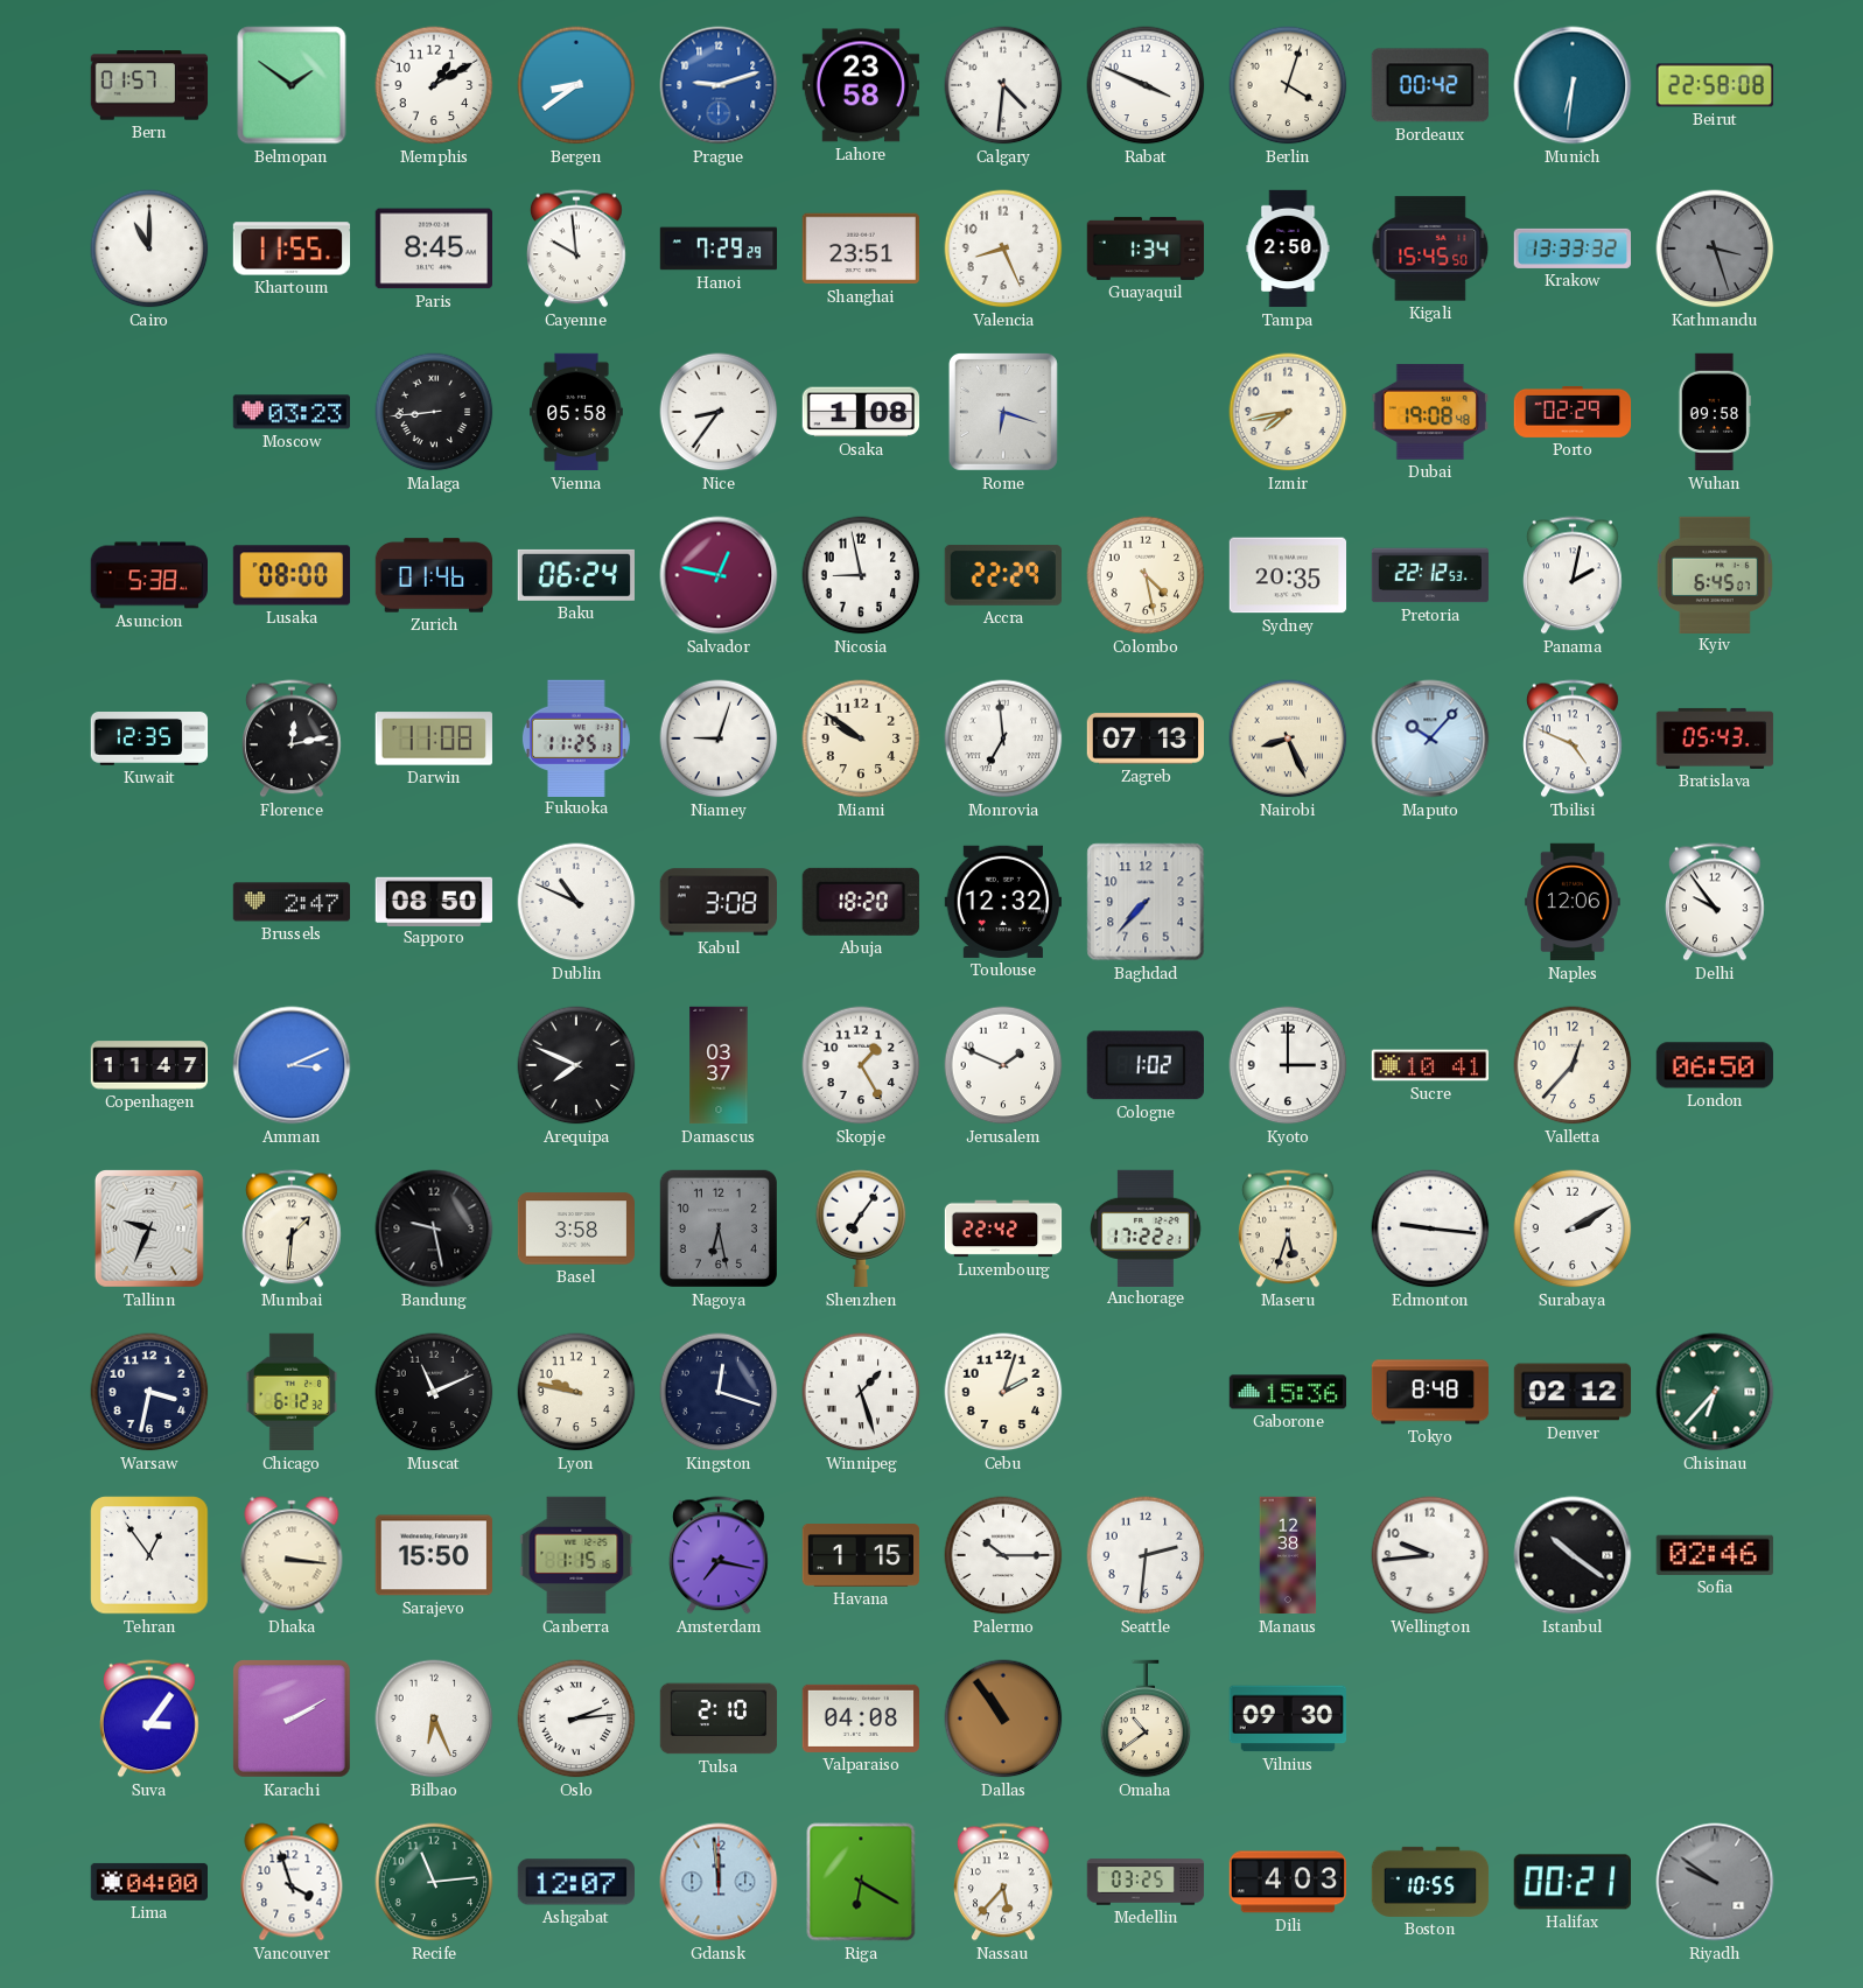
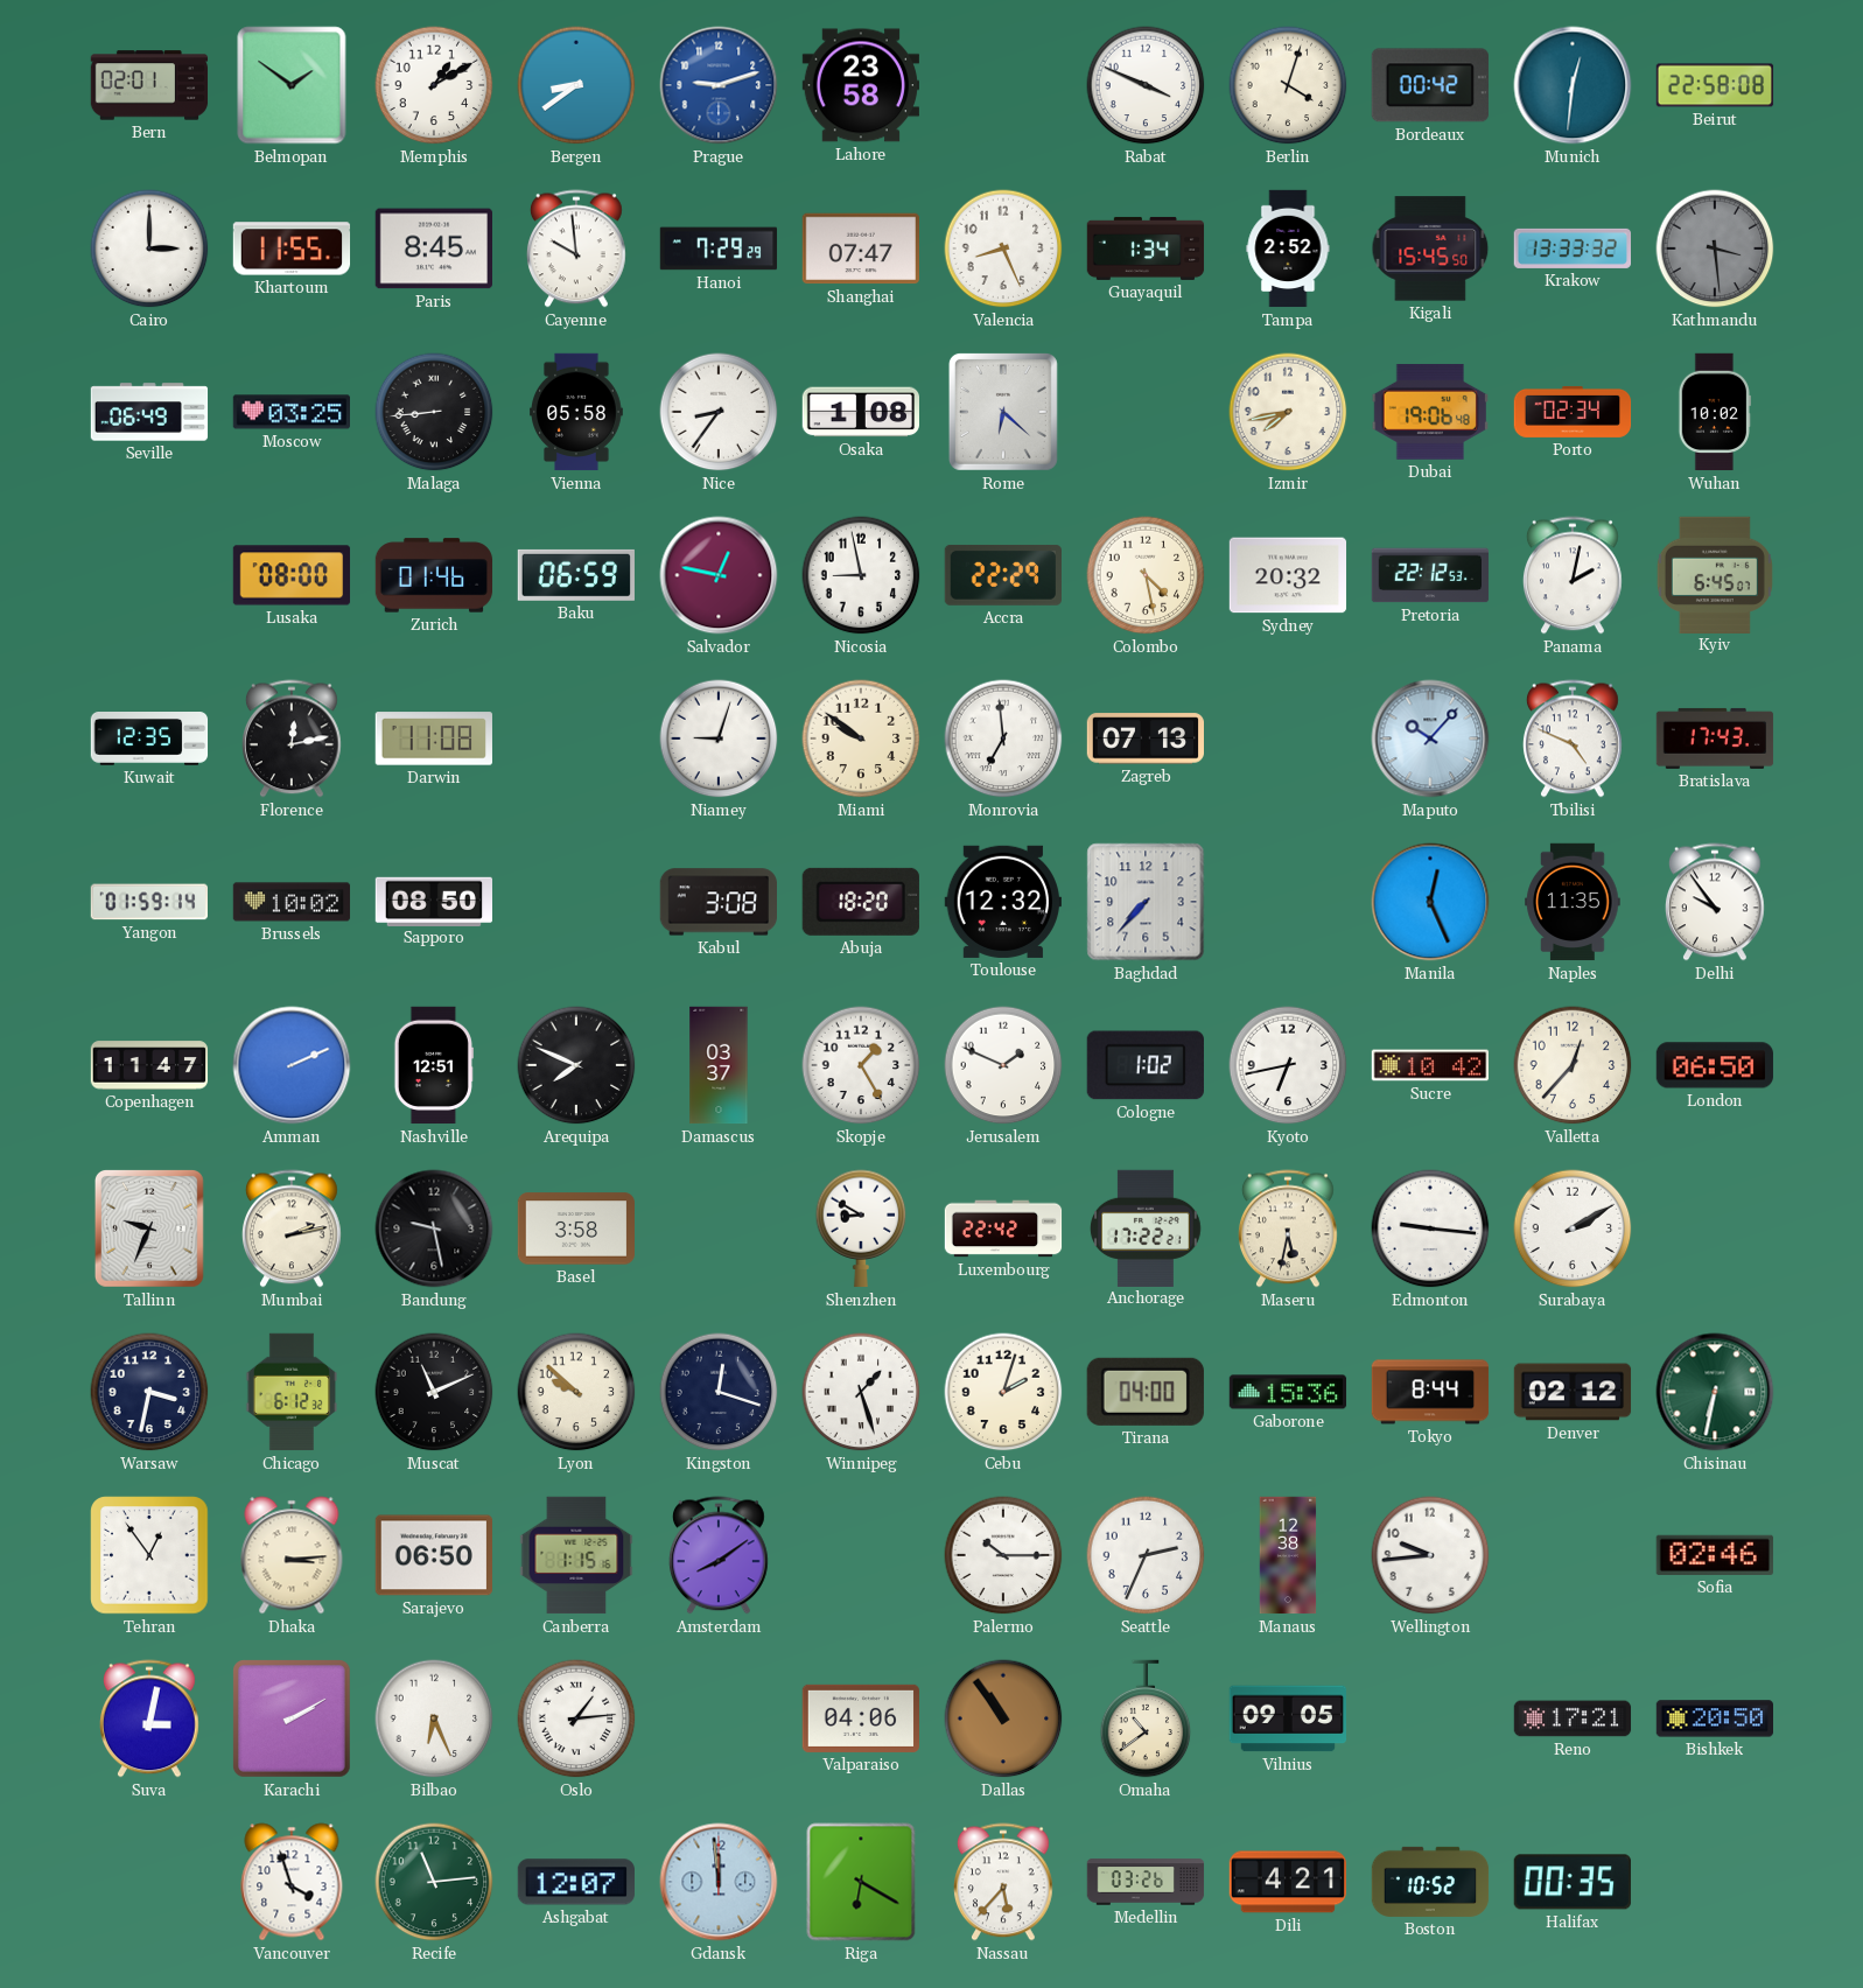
Bern: 01:57 -> 02:01
Calgary: 4:31 -> none
Munich: 6:31 -> 12:31
Cairo: 11:00 -> 3:00
Shanghai: 23:51 -> 07:47
Tampa: 2:50 -> 2:52
Kathmandu: 3:27 -> 3:29
Seville: none -> 06:49
Moscow: 03:23 -> 03:25
Rome: 6:18 -> 6:22
Dubai: 19:08 -> 19:06
Porto: 02:29 -> 02:34
Wuhan: 09:58 -> 10:02
Asuncion: 5:38 -> none
Baku: 06:24 -> 06:59
Sydney: 20:35 -> 20:32
Fukuoka: 11:25 -> none
Nairobi: 8:26 -> none
Bratislava: 05:43 -> 17:43
Yangon: none -> 01:59
Brussels: 2:47 -> 10:02
Dublin: 10:49 -> none
Manila: none -> 12:26
Naples: 12:06 -> 11:35
Amman: 3:11 -> 2:11
Nashville: none -> 12:51
Kyoto: 3:00 -> 6:43
Sucre: 10:41 -> 10:42
Mumbai: 1:31 -> 2:13
Nagoya: 6:28 -> none
Shenzhen: 7:06 -> 8:50
Maseru: 5:33 -> 5:32
Lyon: 9:47 -> 9:52
Tirana: none -> 04:00
Tokyo: 8:48 -> 8:44
Chisinau: 6:37 -> 6:32
Dhaka: 3:16 -> 3:14
Sarajevo: 15:50 -> 06:50
Amsterdam: 7:17 -> 8:09
Havana: 1:15 -> none
Seattle: 2:31 -> 2:34
Istanbul: 10:21 -> none
Suva: 3:06 -> 3:02
Oslo: 2:14 -> 1:14
Tulsa: 2:10 -> none
Valparaiso: 04:08 -> 04:06
Vilnius: 09:30 -> 09:05
Reno: none -> 17:21
Bishkek: none -> 20:50
Lima: 04:00 -> none
Medellin: 03:25 -> 03:26
Dili: 4:03 -> 4:21
Boston: 10:55 -> 10:52
Halifax: 00:21 -> 00:35
Riyadh: 9:51 -> none
